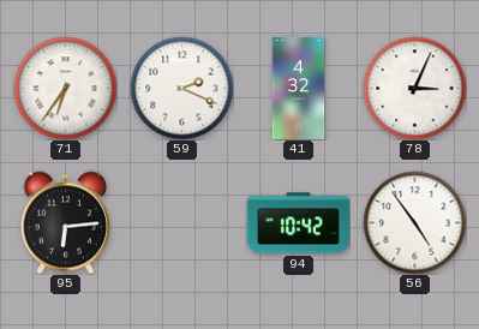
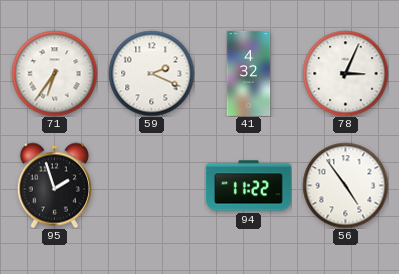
95: 6:14 -> 1:57
94: 10:42 -> 11:22
